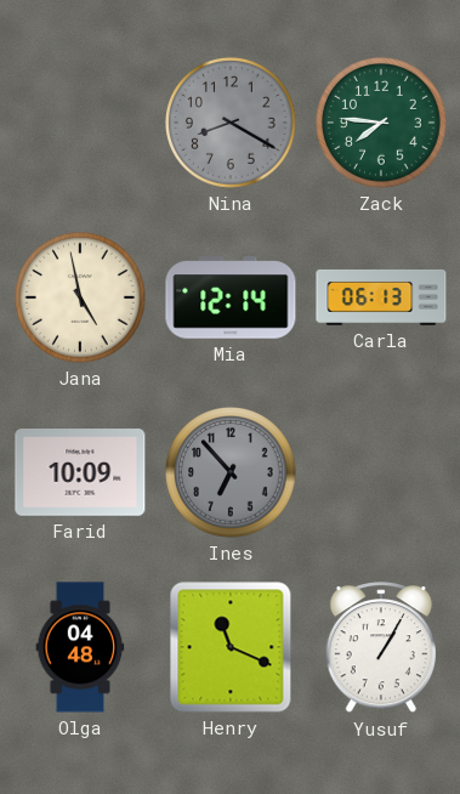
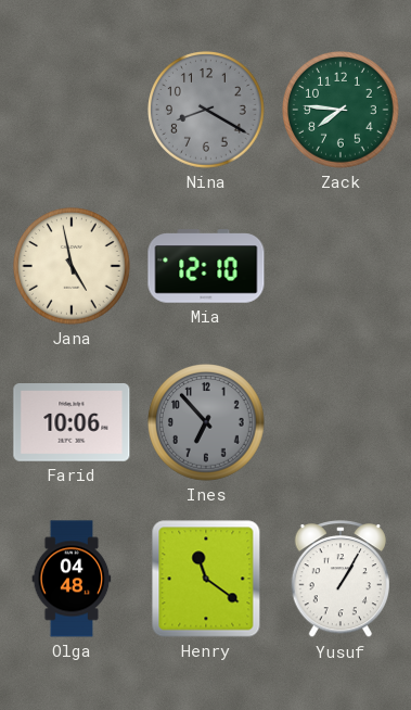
Mia: 12:14 -> 12:10
Carla: 06:13 -> none
Farid: 10:09 -> 10:06
Henry: 11:19 -> 11:21
